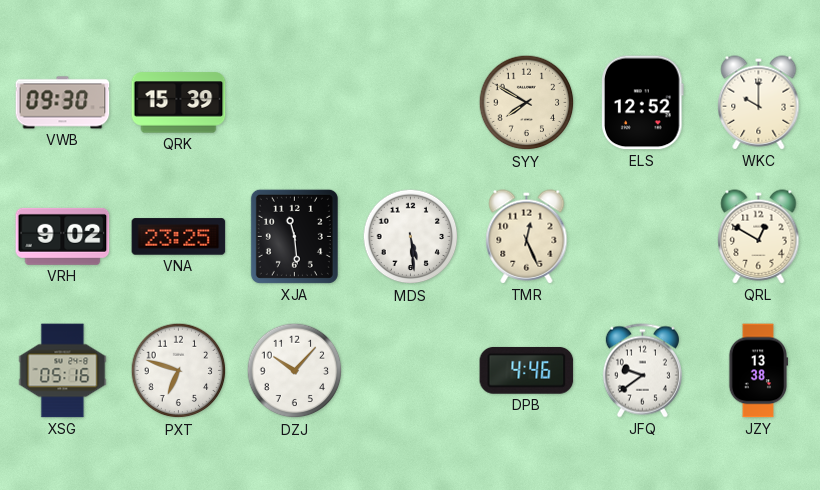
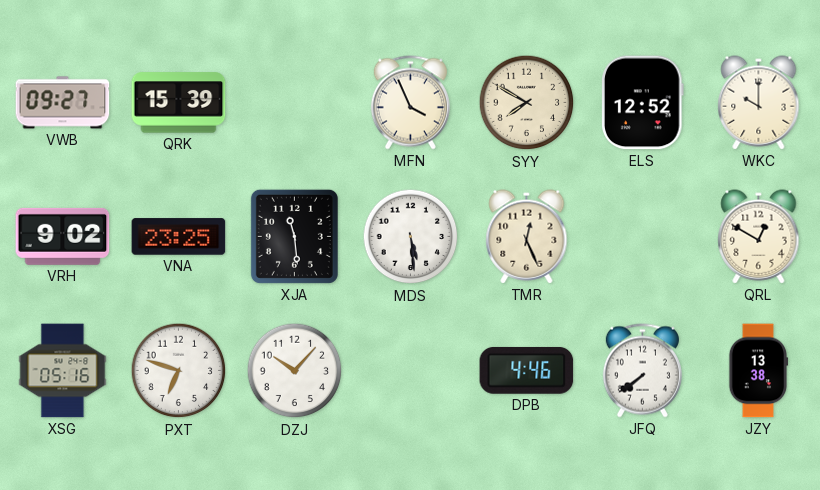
VWB: 09:30 -> 09:27
MFN: none -> 3:56
JFQ: 9:39 -> 7:39
